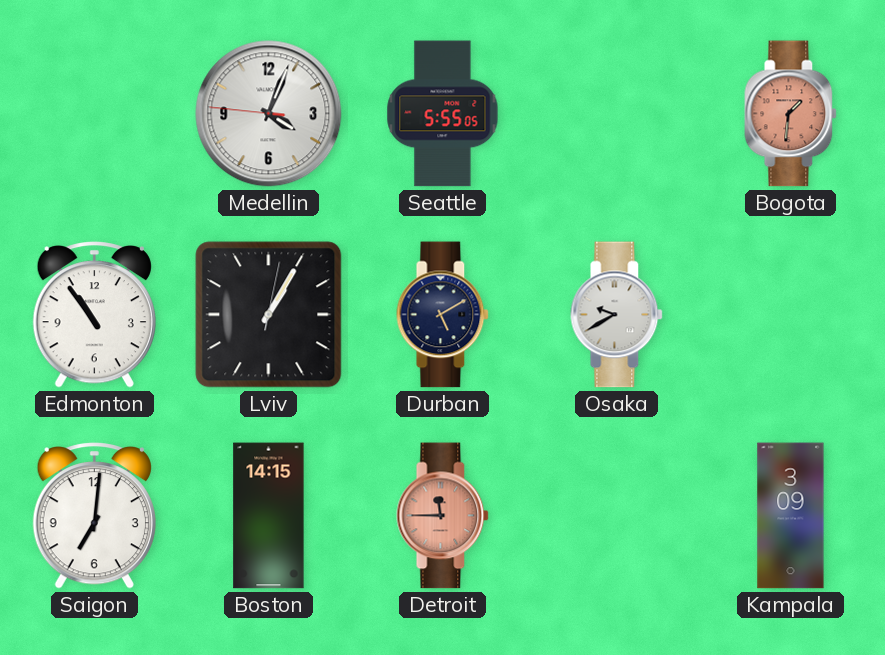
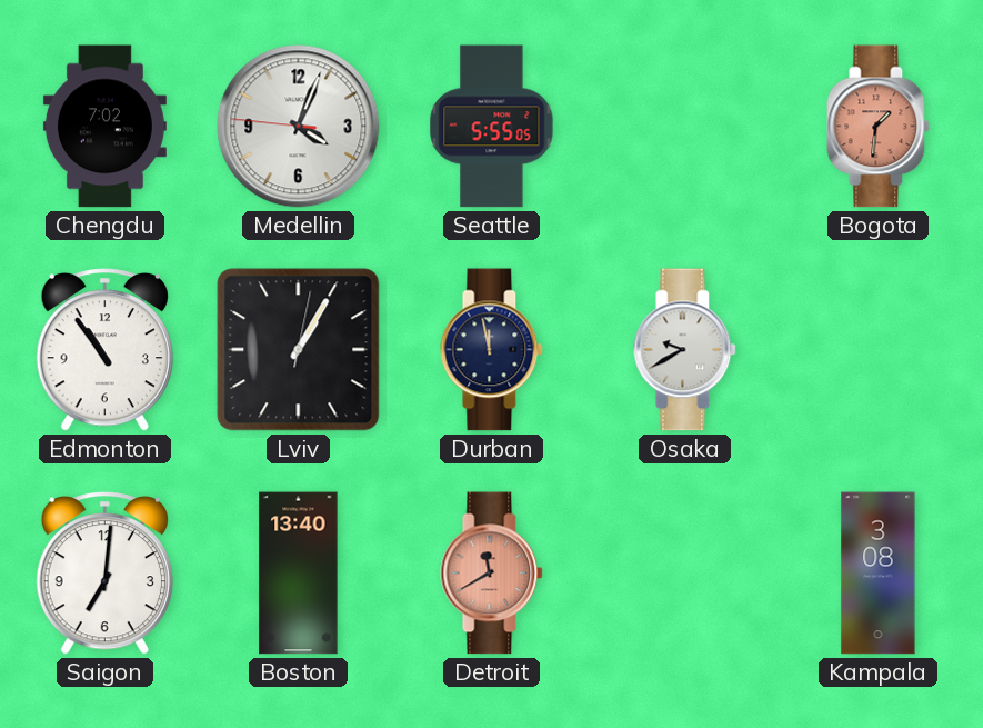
Chengdu: none -> 7:02
Durban: 5:10 -> 11:58
Boston: 14:15 -> 13:40
Detroit: 11:45 -> 11:40
Kampala: 3:09 -> 3:08
